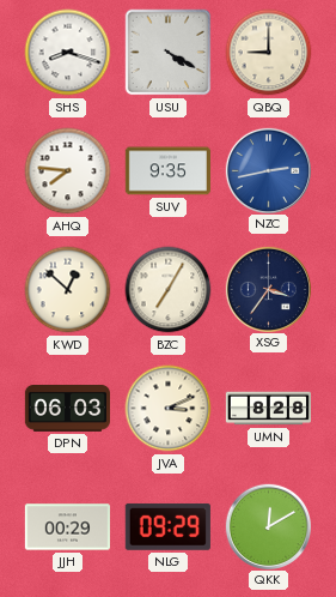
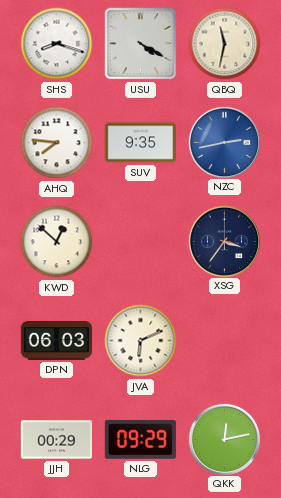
QBQ: 9:00 -> 11:32
BZC: 7:05 -> none
JVA: 3:11 -> 6:11
UMN: 8:28 -> none
QKK: 12:10 -> 12:13
